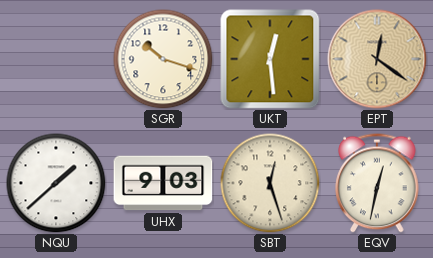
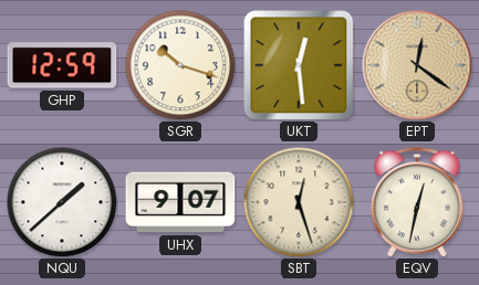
GHP: none -> 12:59
UHX: 9:03 -> 9:07
